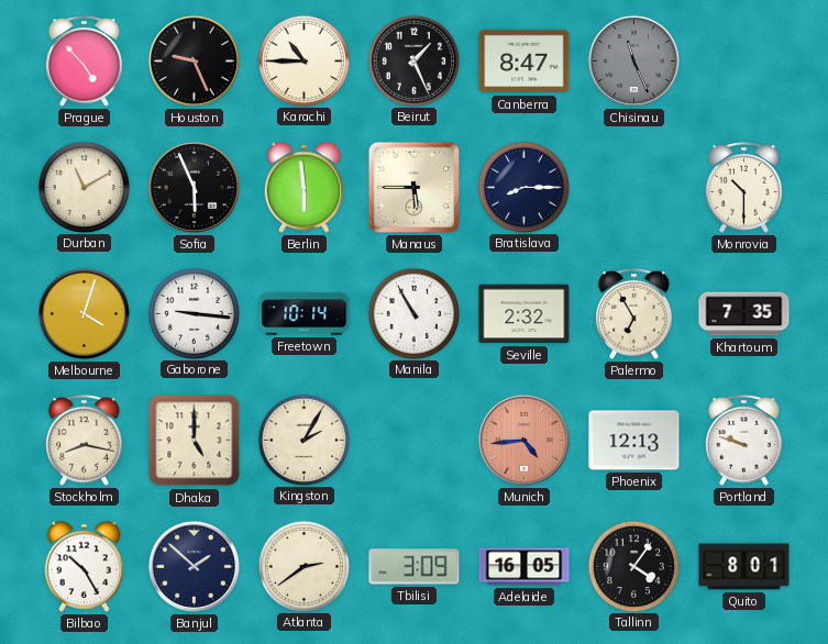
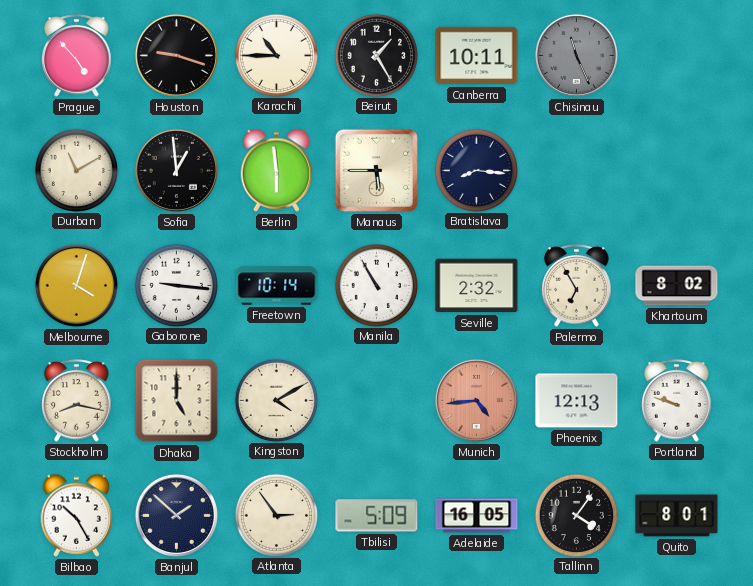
Houston: 9:26 -> 9:18
Beirut: 1:26 -> 1:25
Canberra: 8:47 -> 10:11
Sofia: 5:56 -> 12:59
Bratislava: 8:15 -> 8:16
Monrovia: 10:30 -> none
Khartoum: 7:35 -> 8:02
Kingston: 2:05 -> 4:10
Atlanta: 2:39 -> 2:54
Tbilisi: 3:09 -> 5:09
